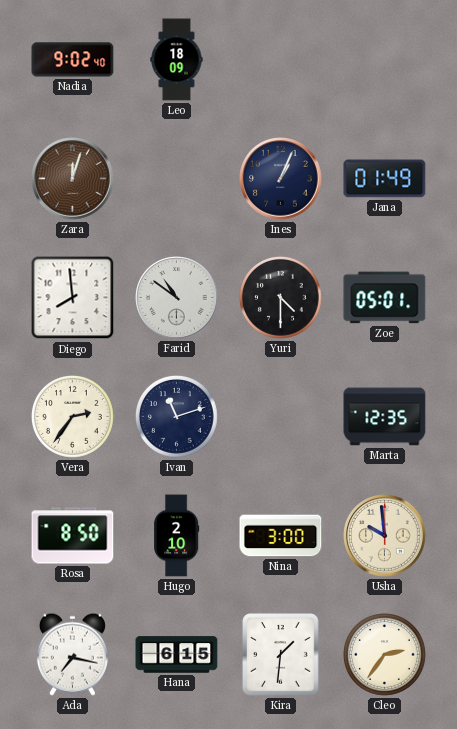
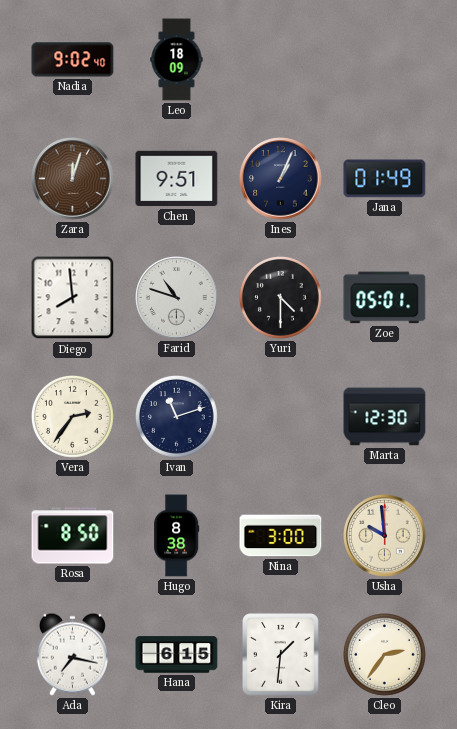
Chen: none -> 9:51
Farid: 10:51 -> 10:48
Marta: 12:35 -> 12:30
Hugo: 2:10 -> 8:38
